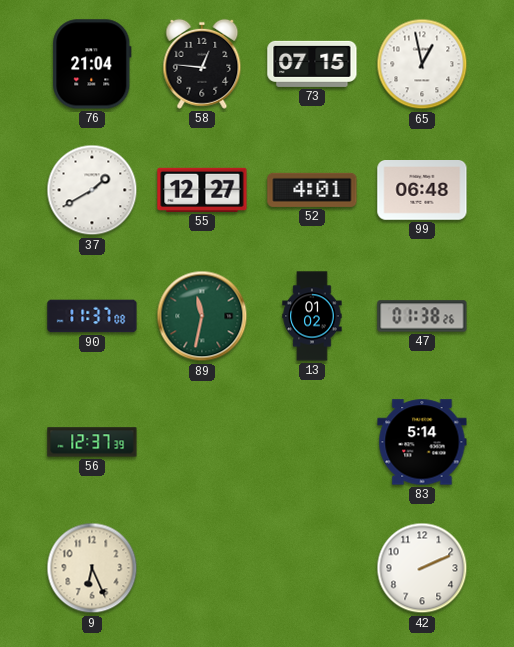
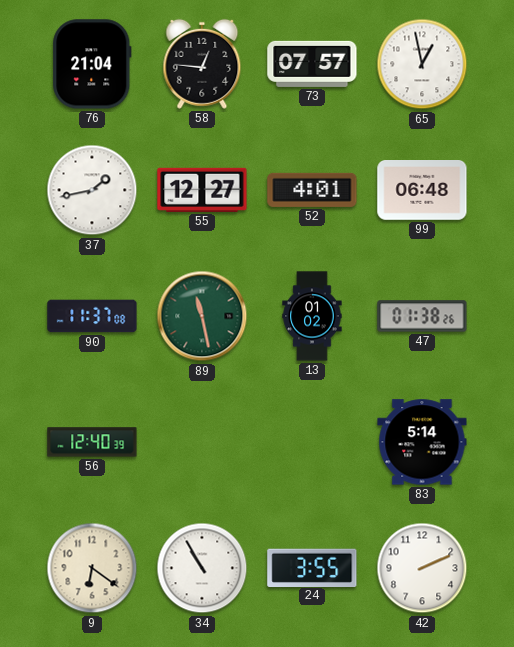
73: 07:15 -> 07:57
37: 1:40 -> 1:43
89: 11:32 -> 11:28
56: 12:37 -> 12:40
9: 6:26 -> 6:21
34: none -> 10:55
24: none -> 3:55
